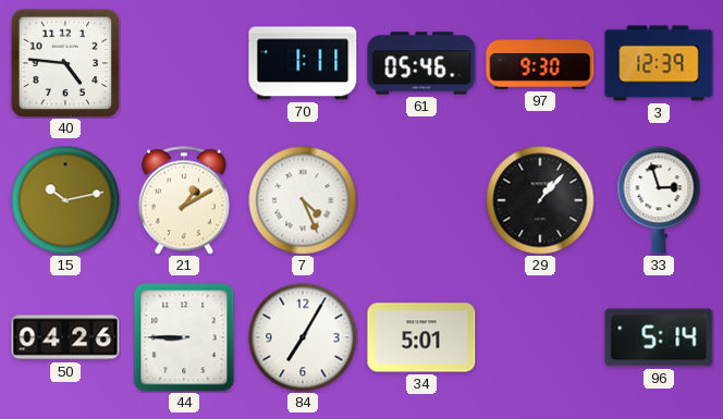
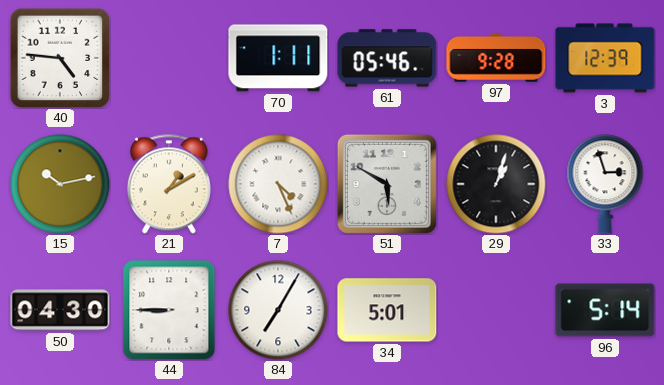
97: 9:30 -> 9:28
51: none -> 5:50
29: 1:07 -> 1:03
50: 04:26 -> 04:30
